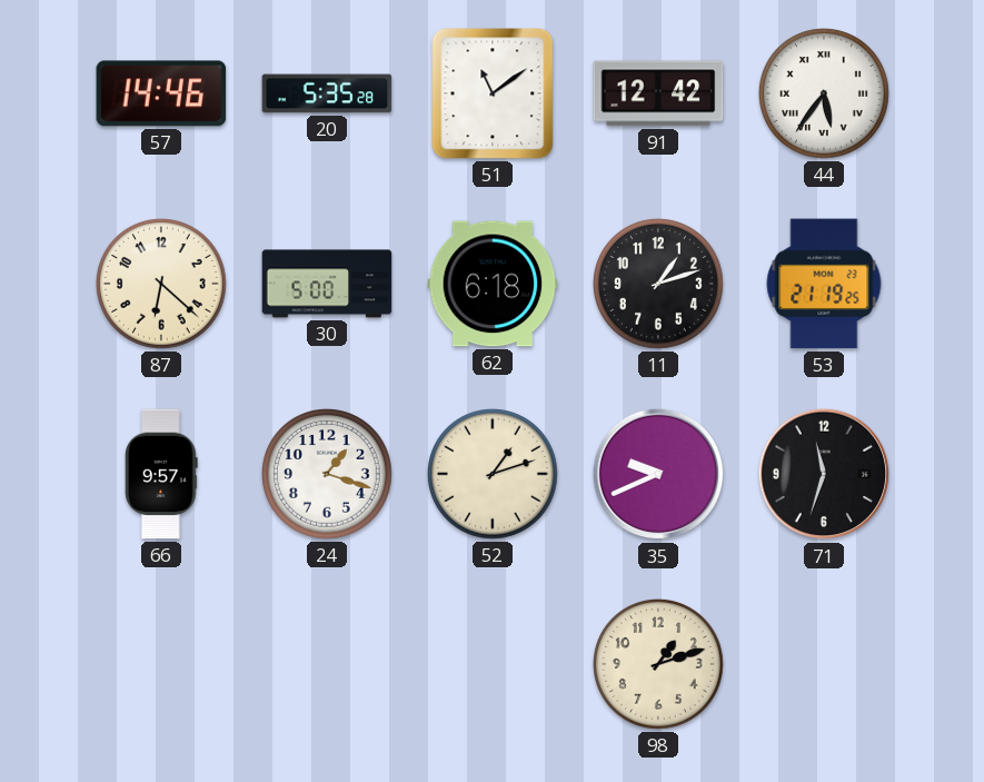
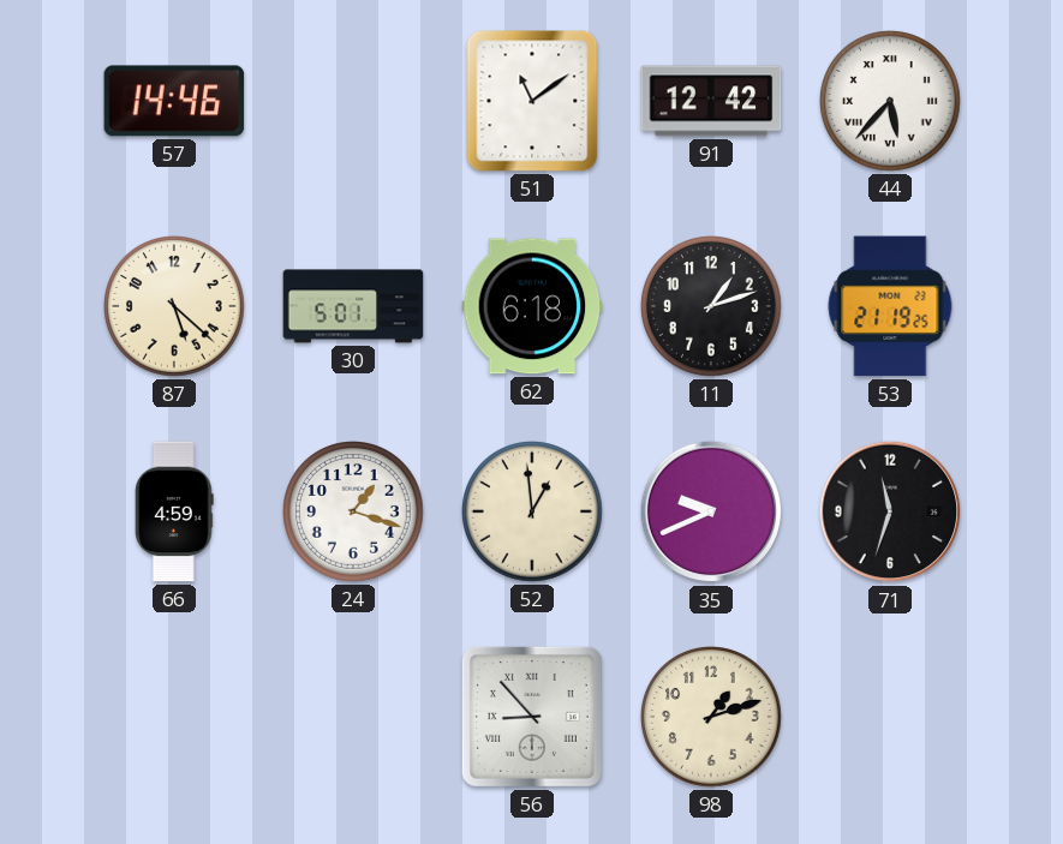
20: 5:35 -> none
44: 5:36 -> 5:37
87: 6:22 -> 5:22
30: 5:00 -> 5:01
66: 9:57 -> 4:59
52: 1:12 -> 12:59
56: none -> 8:53
